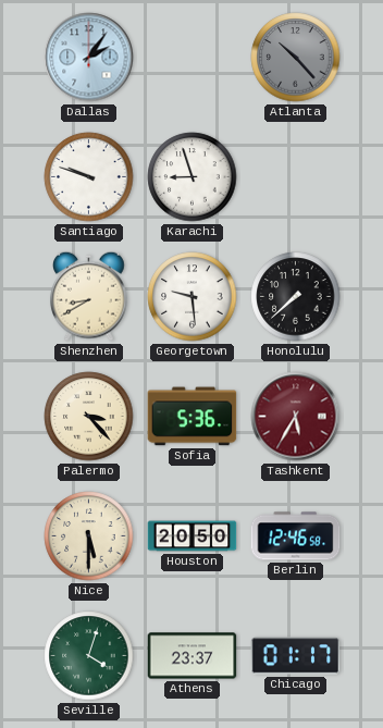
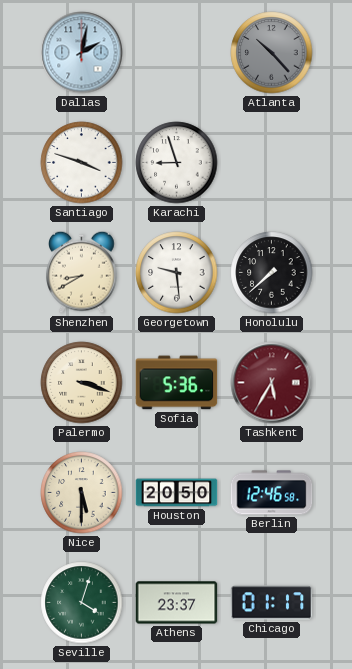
Dallas: 2:06 -> 2:02
Santiago: 9:48 -> 3:48
Palermo: 3:23 -> 3:18
